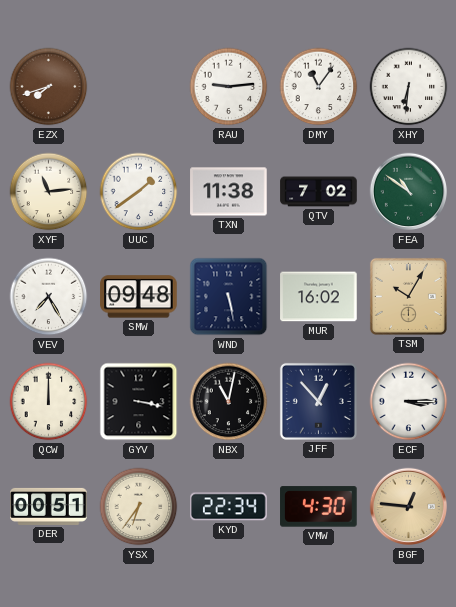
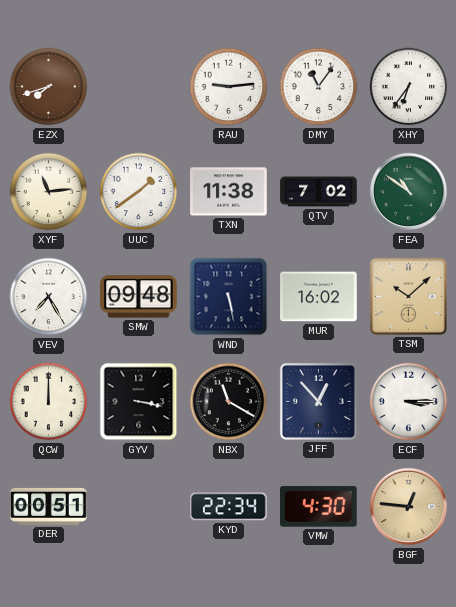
XHY: 6:31 -> 6:36
TSM: 10:05 -> 10:08
NBX: 11:02 -> 11:20
YSX: 6:36 -> none
